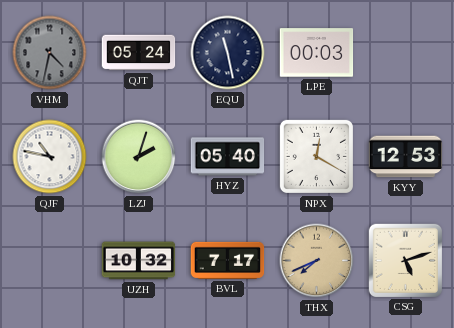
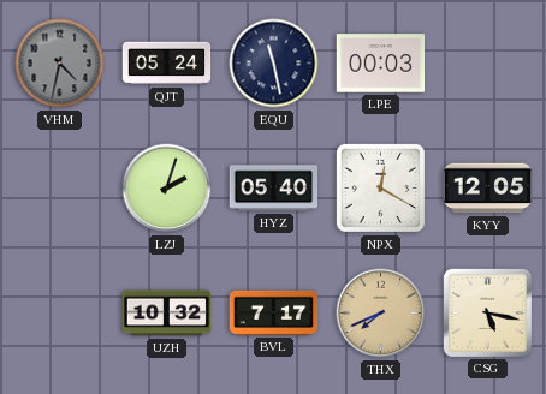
QJF: 10:47 -> none
KYY: 12:53 -> 12:05
CSG: 5:12 -> 5:17
